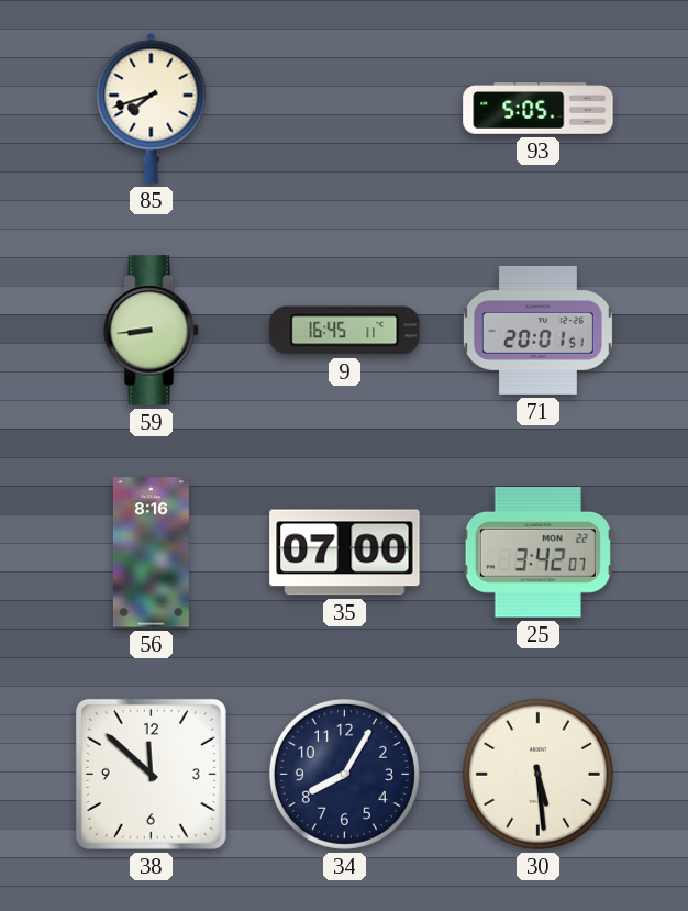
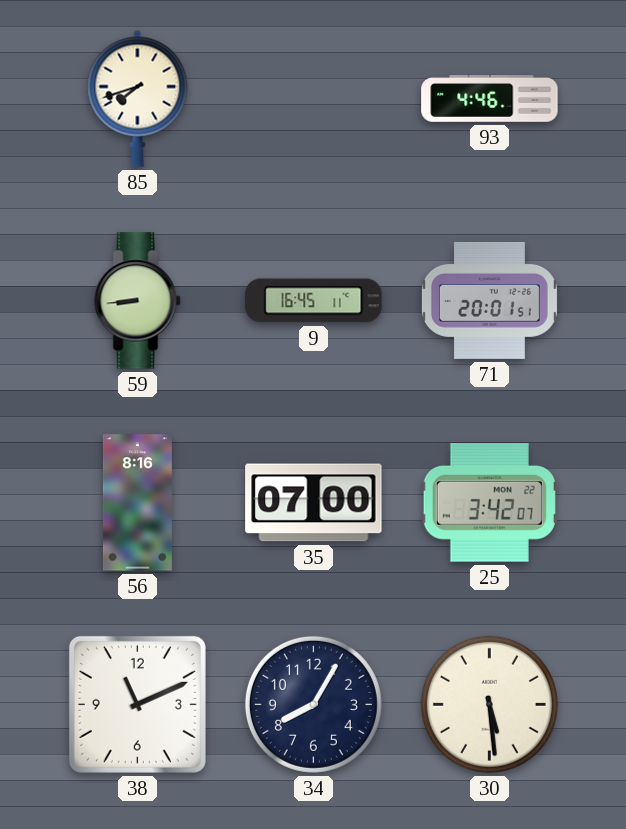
93: 5:05 -> 4:46
38: 11:52 -> 11:11
